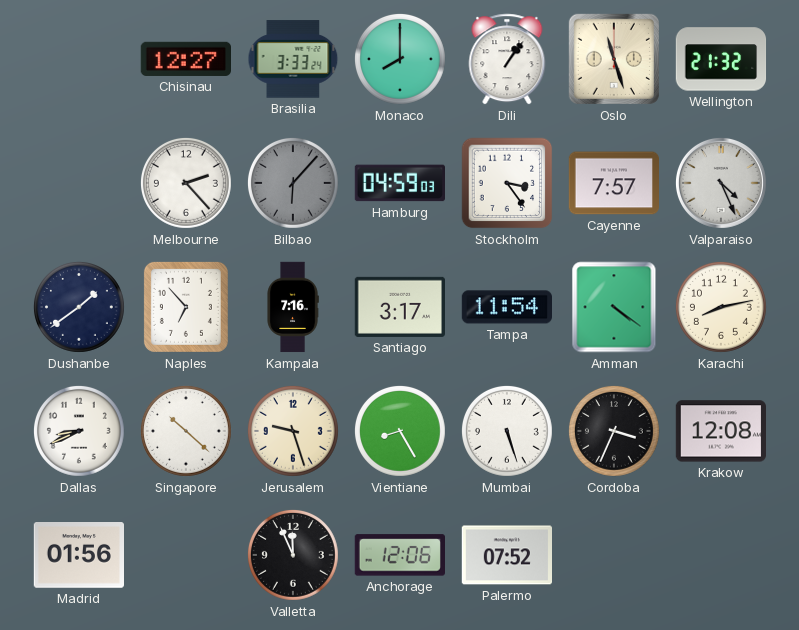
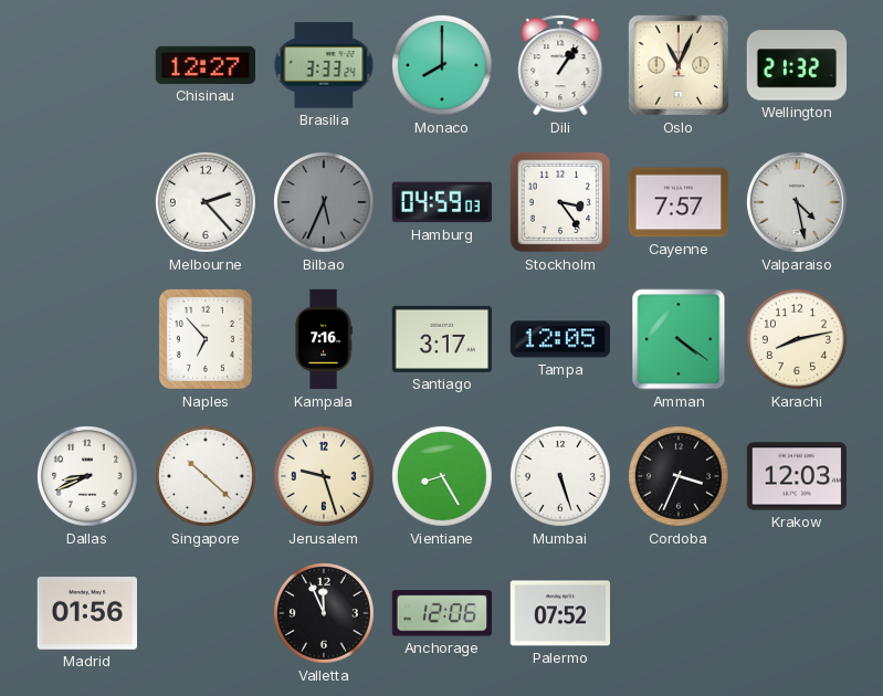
Oslo: 11:27 -> 11:04
Bilbao: 6:07 -> 5:34
Valparaiso: 4:26 -> 4:28
Dushanbe: 1:39 -> none
Tampa: 11:54 -> 12:05
Krakow: 12:08 -> 12:03
